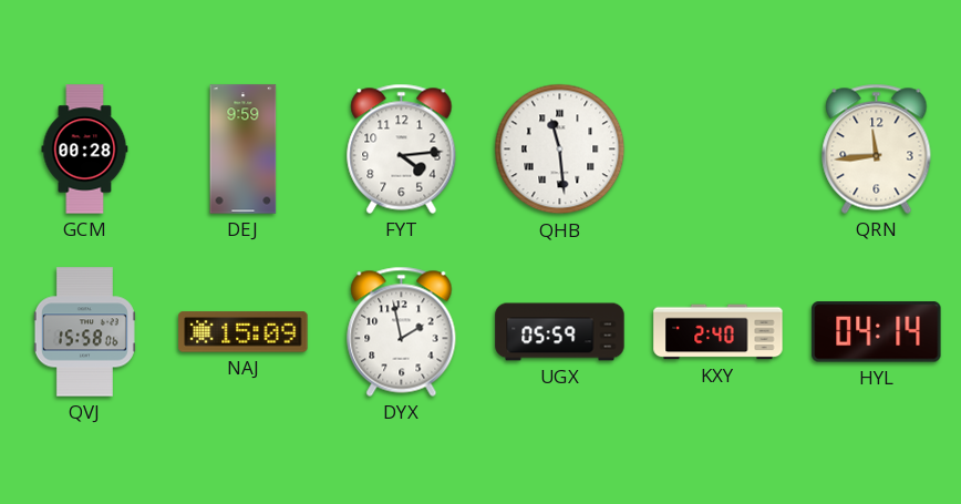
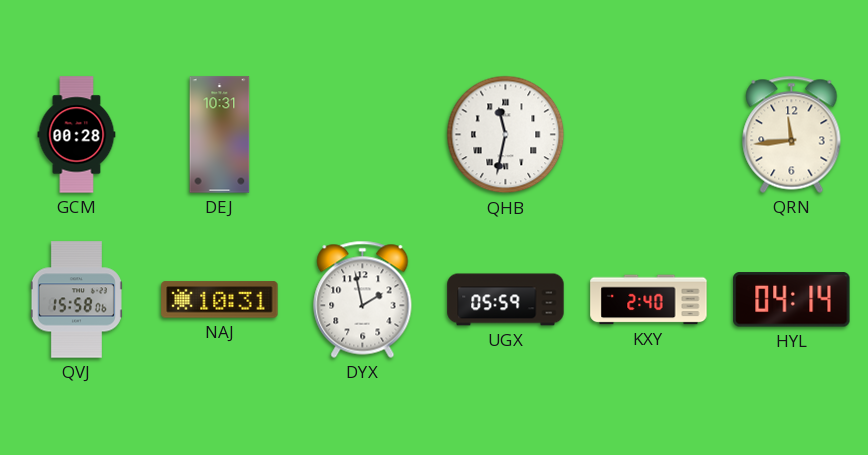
DEJ: 9:59 -> 10:31
FYT: 4:14 -> none
QHB: 11:29 -> 11:32
NAJ: 15:09 -> 10:31
